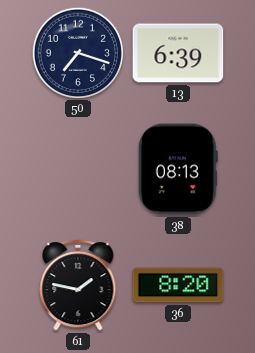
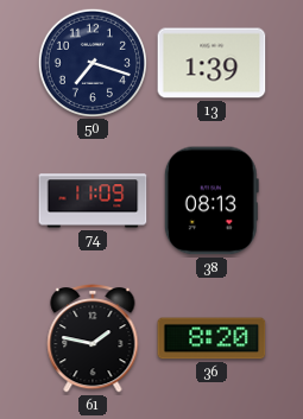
13: 6:39 -> 1:39
74: none -> 11:09
